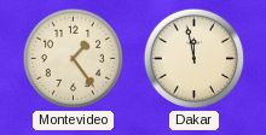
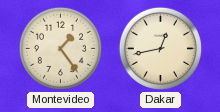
Dakar: 11:58 -> 12:43
